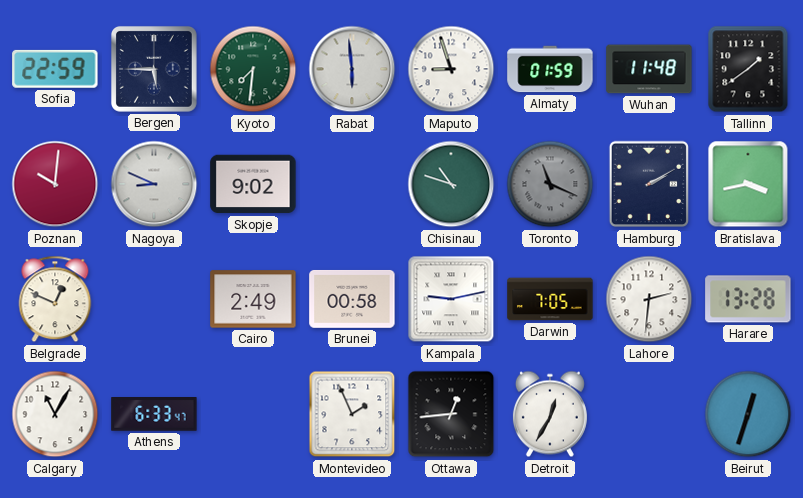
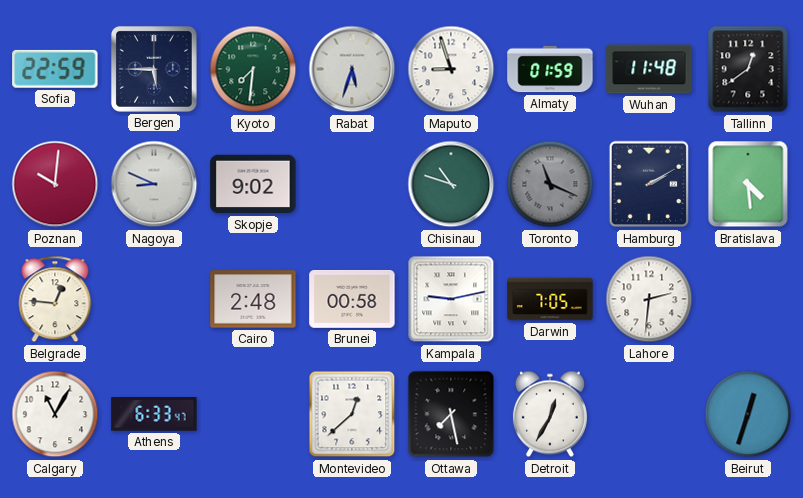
Rabat: 5:59 -> 5:33
Tallinn: 1:39 -> 12:39
Bratislava: 3:43 -> 4:29
Belgrade: 12:49 -> 12:46
Cairo: 2:49 -> 2:48
Harare: 13:28 -> none
Montevideo: 1:56 -> 12:38
Ottawa: 12:44 -> 7:28
